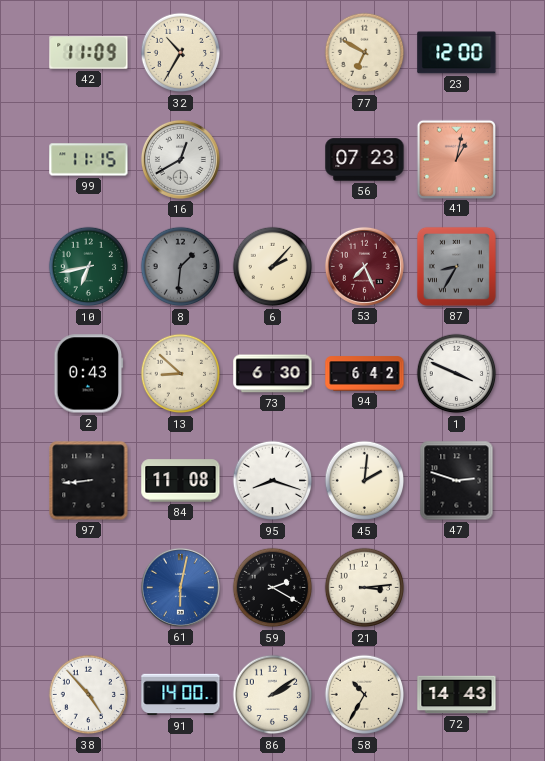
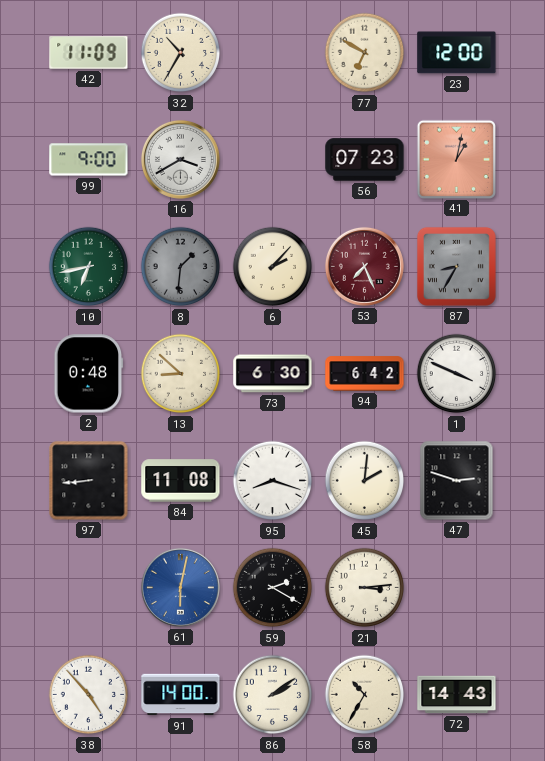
99: 11:15 -> 9:00
16: 12:40 -> 3:40
2: 0:43 -> 0:48
